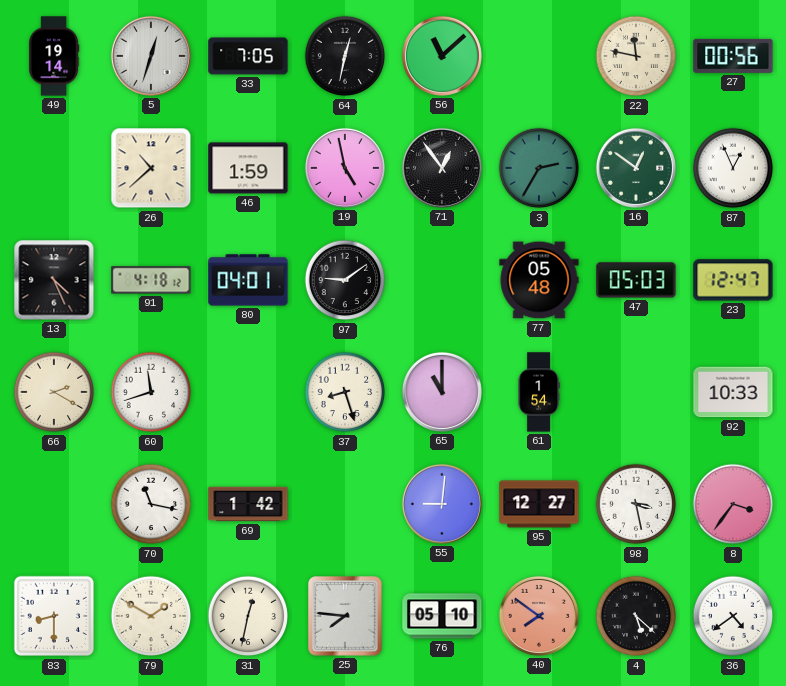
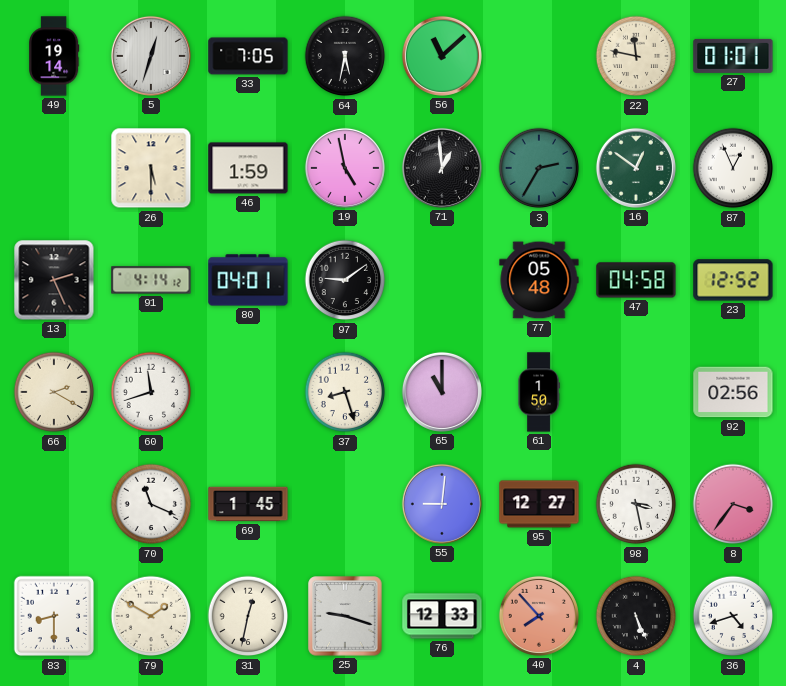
64: 12:32 -> 5:32
27: 00:56 -> 01:01
26: 10:38 -> 5:30
71: 12:54 -> 12:59
13: 4:26 -> 2:26
91: 4:18 -> 4:14
47: 05:03 -> 04:58
23: 12:47 -> 12:52
61: 1:54 -> 1:50
92: 10:33 -> 02:56
70: 11:17 -> 11:19
69: 1:42 -> 1:45
25: 7:46 -> 9:18
76: 05:10 -> 12:33
40: 7:51 -> 7:53
4: 5:22 -> 5:26
36: 4:39 -> 4:42
